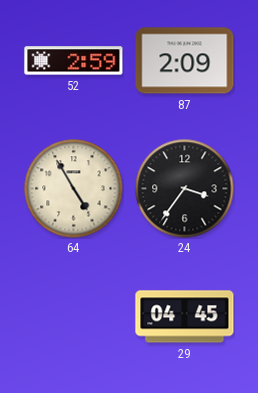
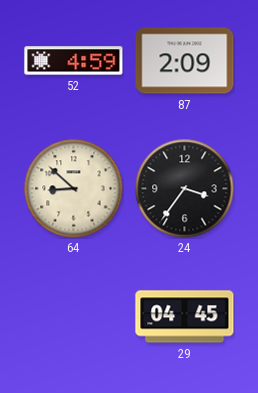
52: 2:59 -> 4:59
64: 4:55 -> 8:52
